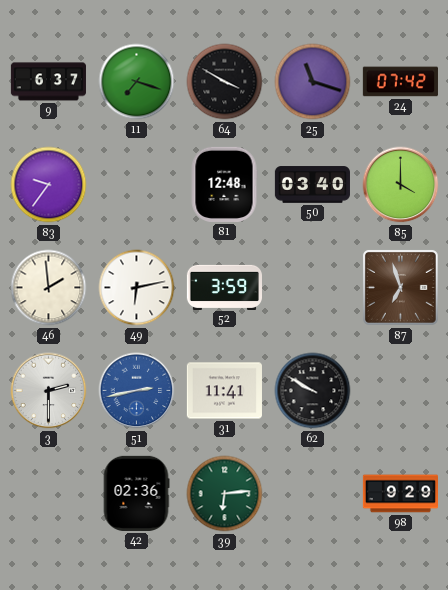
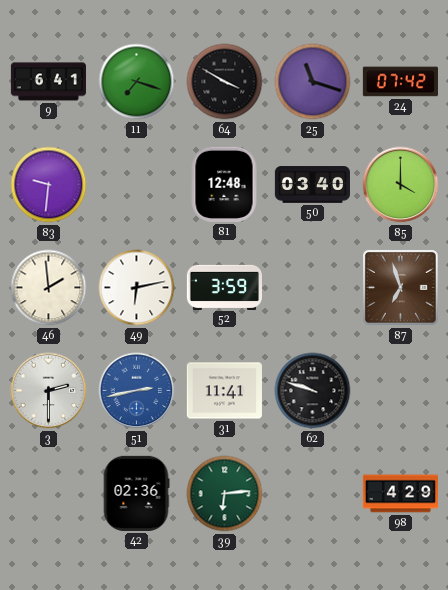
9: 6:37 -> 6:41
83: 9:36 -> 9:31
62: 9:50 -> 9:48
98: 9:29 -> 4:29
